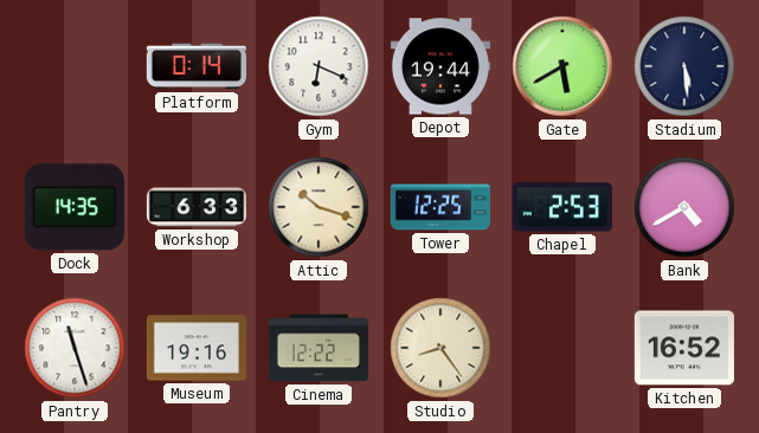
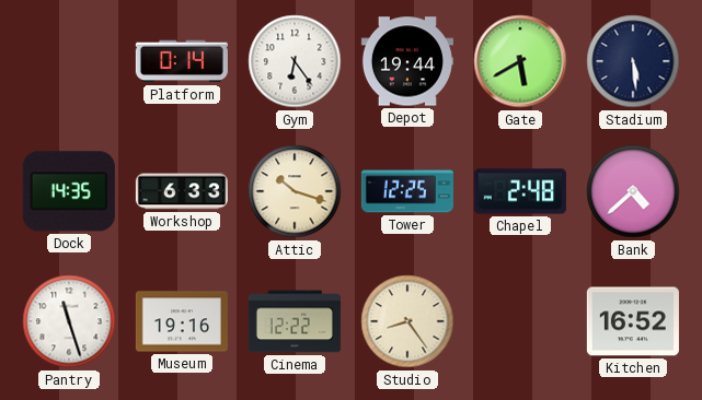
Gym: 6:19 -> 6:24
Chapel: 2:53 -> 2:48
Bank: 4:40 -> 4:38
